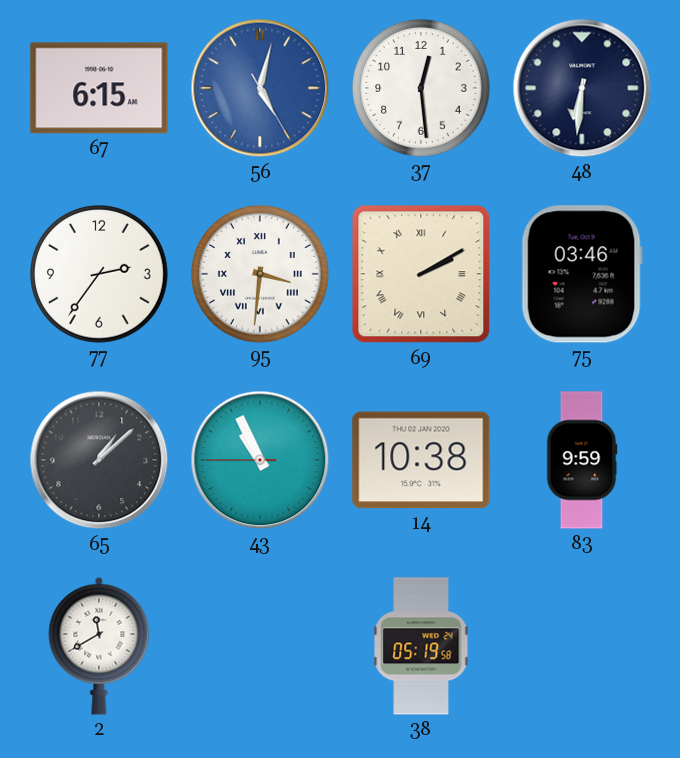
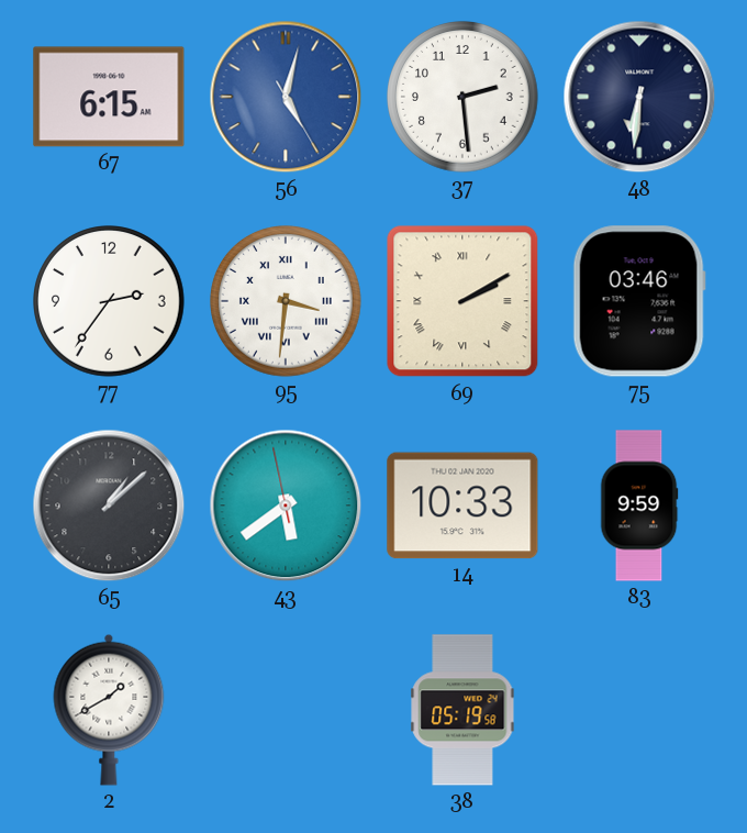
37: 12:29 -> 2:29
43: 10:55 -> 5:38
14: 10:38 -> 10:33
2: 11:40 -> 1:40
